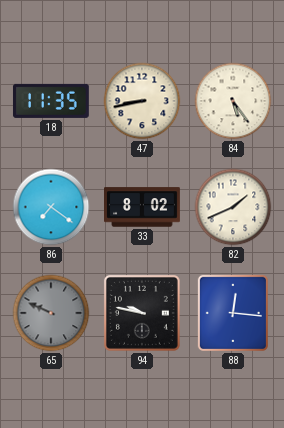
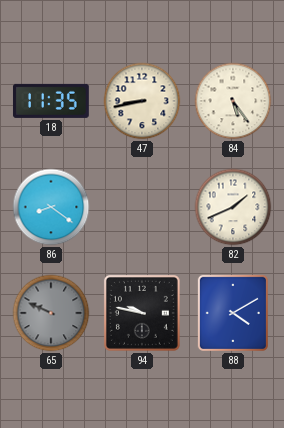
86: 7:21 -> 8:21
33: 8:02 -> none
88: 12:16 -> 4:10
